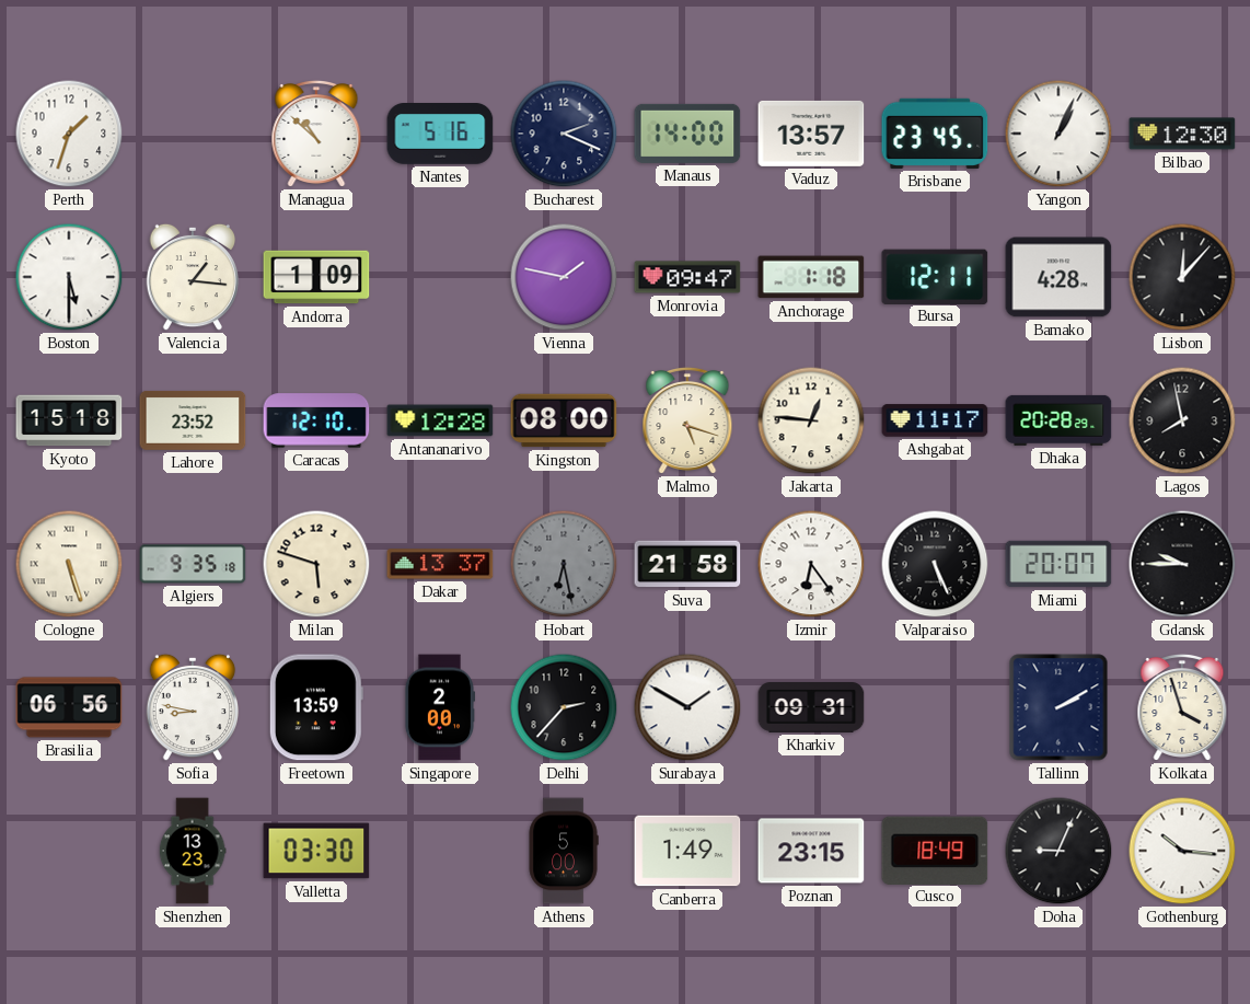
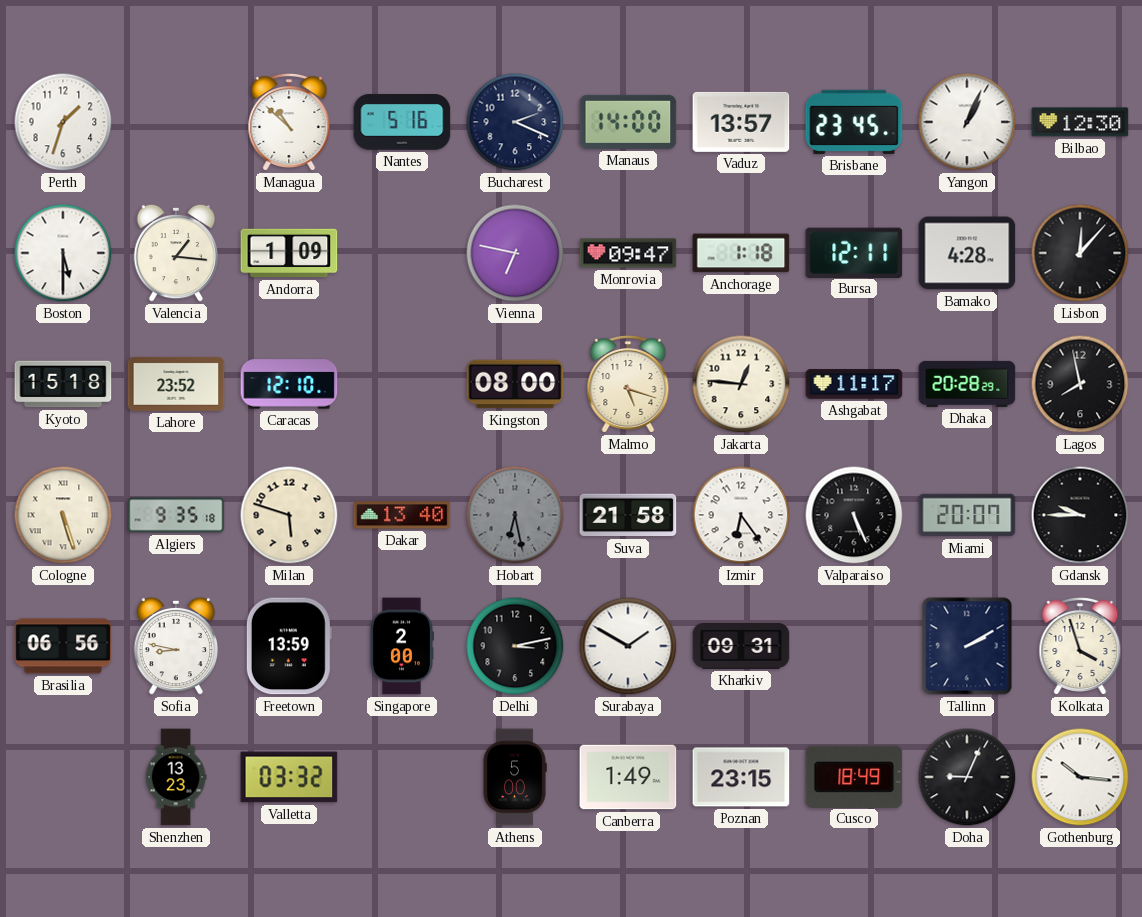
Vienna: 1:47 -> 6:47
Antananarivo: 12:28 -> none
Dakar: 13:37 -> 13:40
Delhi: 2:37 -> 3:13
Valletta: 03:30 -> 03:32
